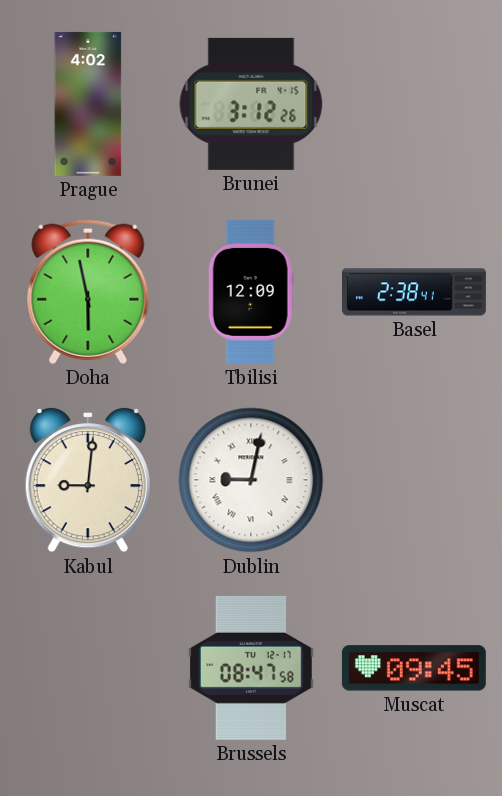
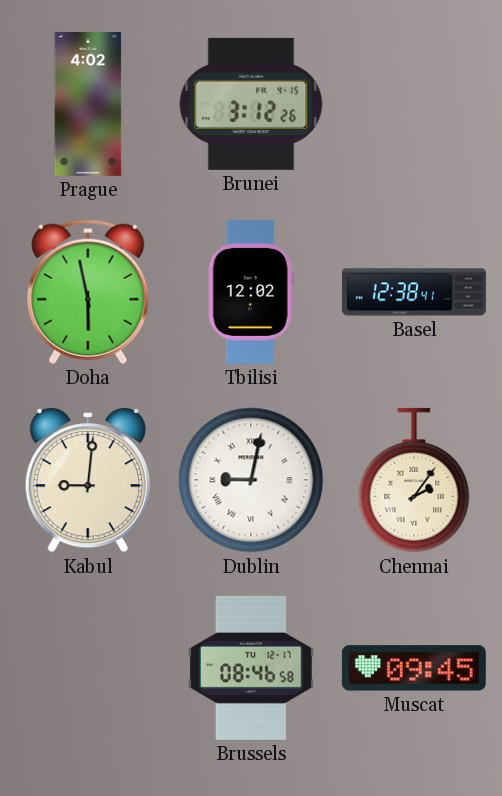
Tbilisi: 12:09 -> 12:02
Basel: 2:38 -> 12:38
Chennai: none -> 2:06
Brussels: 08:47 -> 08:46
